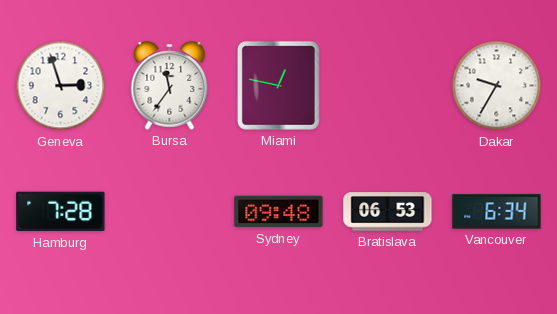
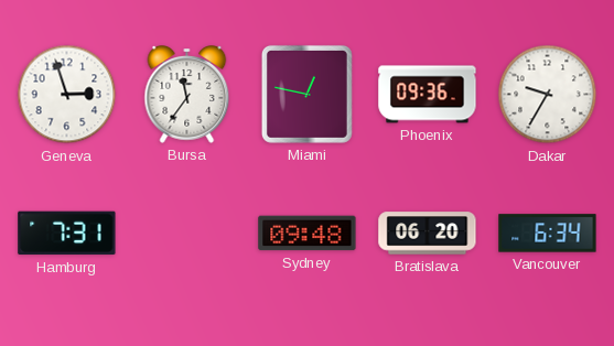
Phoenix: none -> 09:36
Hamburg: 7:28 -> 7:31
Bratislava: 06:53 -> 06:20
